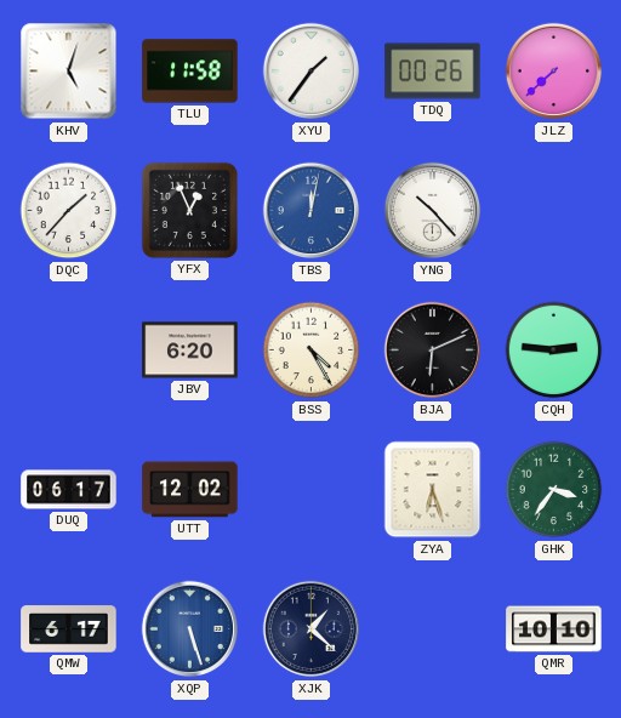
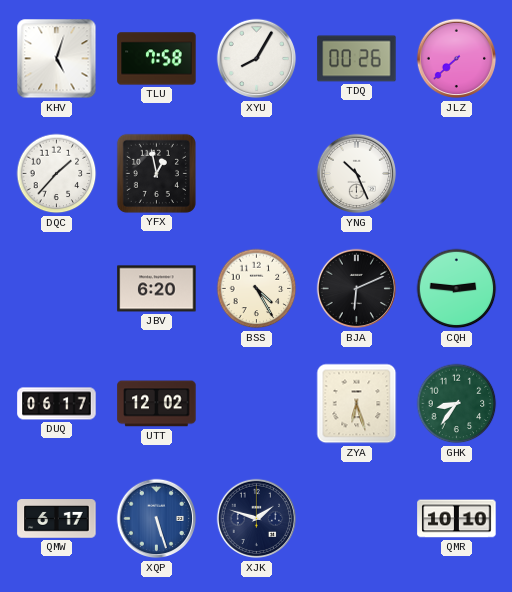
TLU: 11:58 -> 7:58
XYU: 1:36 -> 8:05
YFX: 12:56 -> 12:58
TBS: 12:02 -> none
YNG: 10:23 -> 10:26
GHK: 3:36 -> 8:36
XJK: 1:22 -> 1:48
